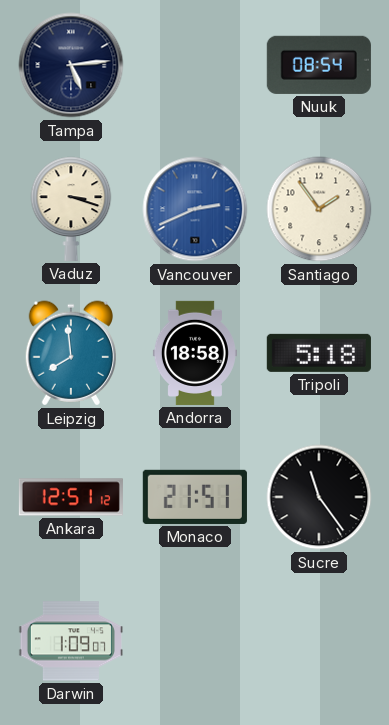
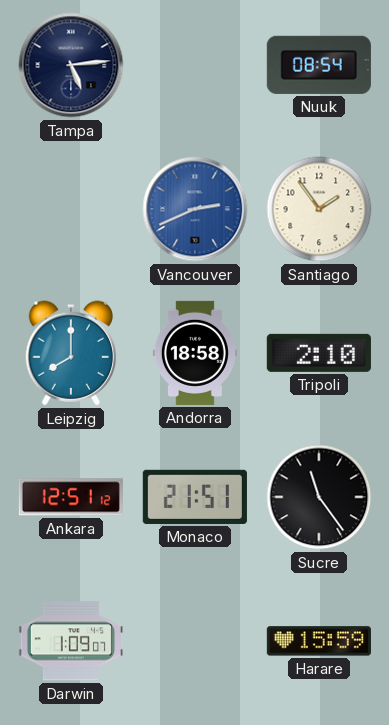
Vaduz: 3:18 -> none
Leipzig: 7:59 -> 8:00
Tripoli: 5:18 -> 2:10
Harare: none -> 15:59
